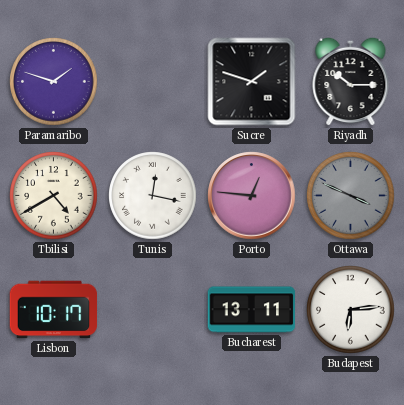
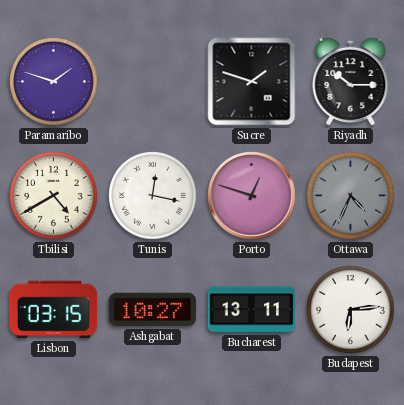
Porto: 12:46 -> 12:48
Ottawa: 3:49 -> 4:34
Lisbon: 10:17 -> 03:15
Ashgabat: none -> 10:27
